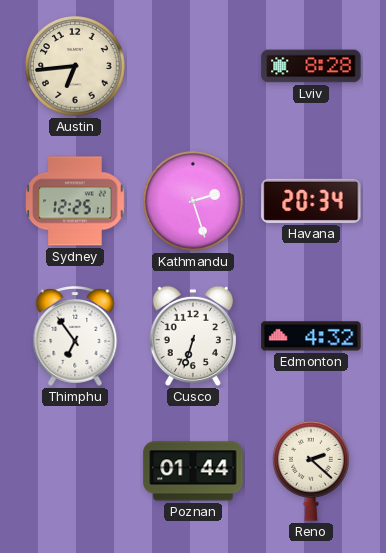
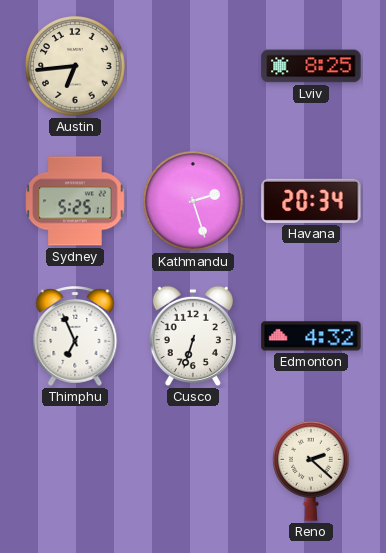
Lviv: 8:28 -> 8:25
Sydney: 12:25 -> 5:25
Thimphu: 6:54 -> 6:56
Poznan: 01:44 -> none
